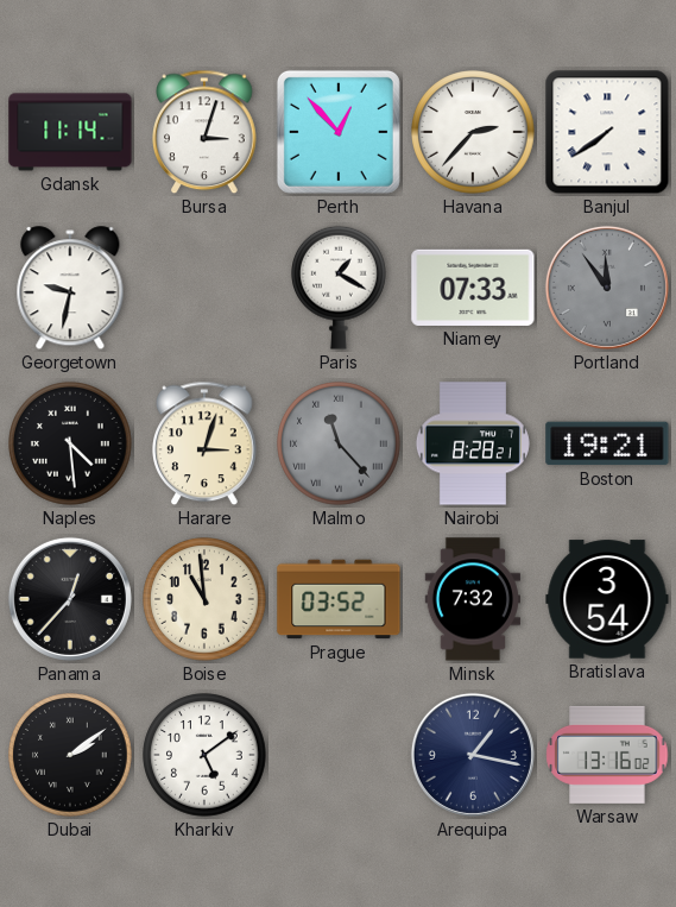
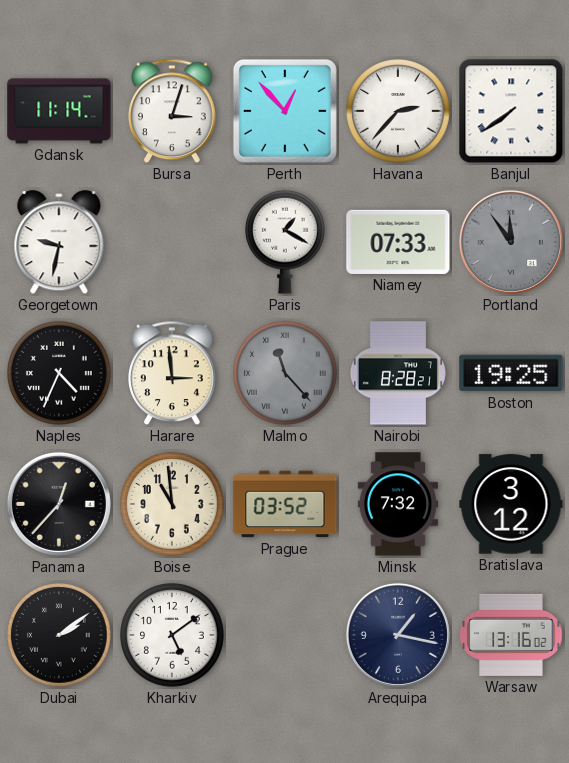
Naples: 4:29 -> 4:34
Harare: 3:03 -> 2:59
Boston: 19:21 -> 19:25
Bratislava: 3:54 -> 3:12
